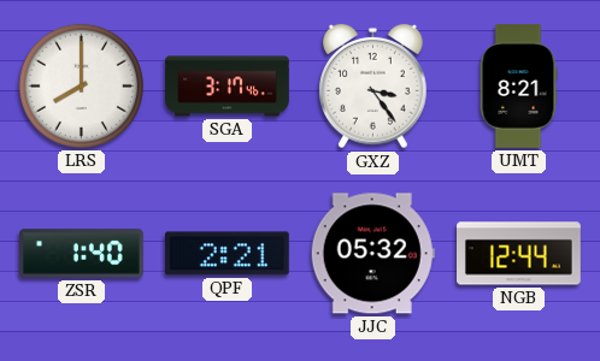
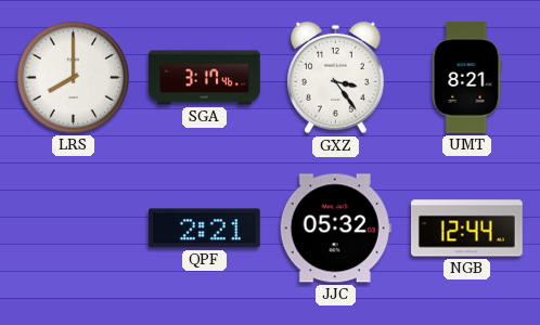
ZSR: 1:40 -> none
